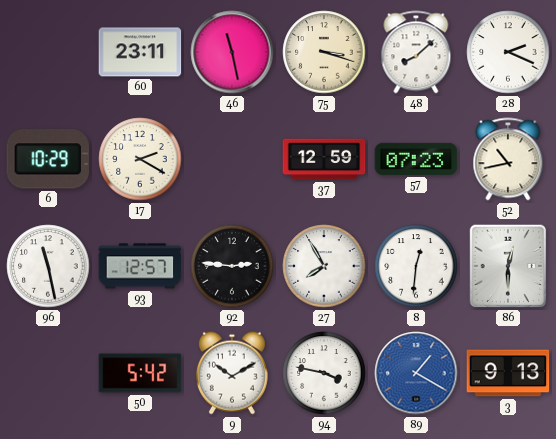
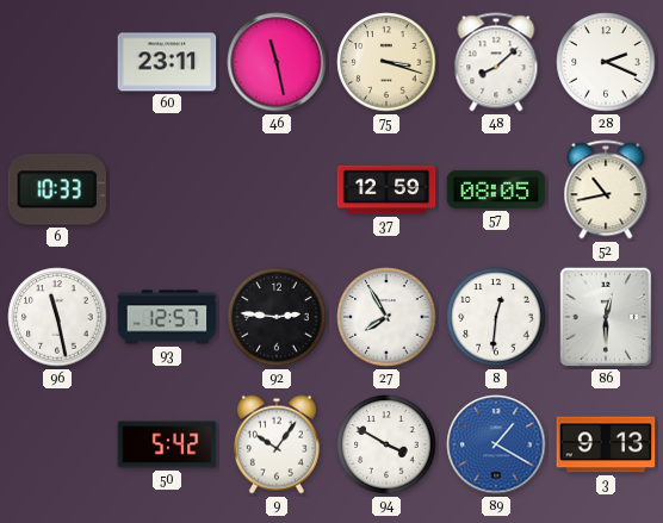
6: 10:29 -> 10:33
17: 2:20 -> none
57: 07:23 -> 08:05
9: 10:10 -> 10:06
94: 3:47 -> 3:50
